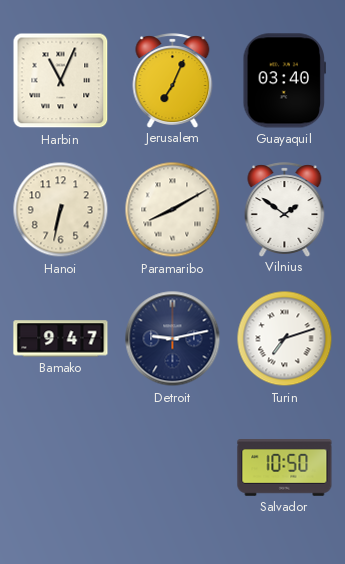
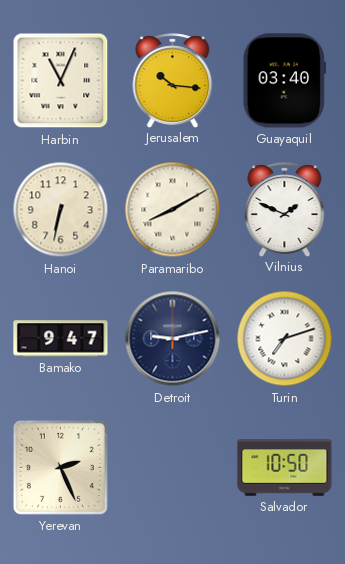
Jerusalem: 7:04 -> 10:16
Vilnius: 1:51 -> 1:49
Yerevan: none -> 2:26
